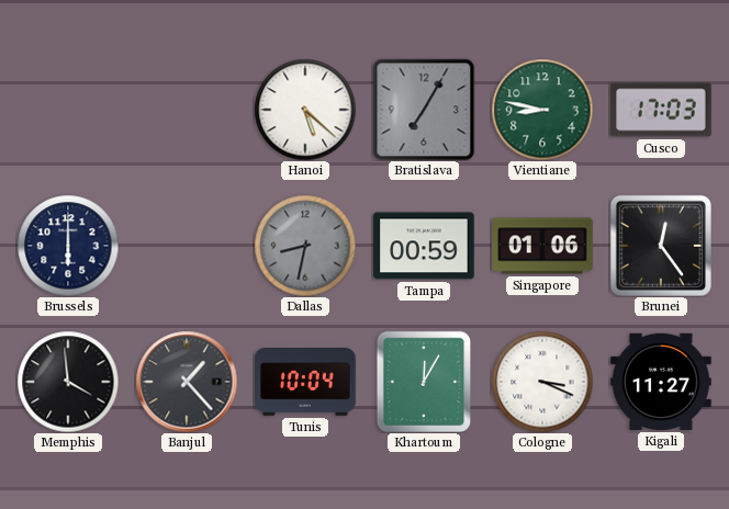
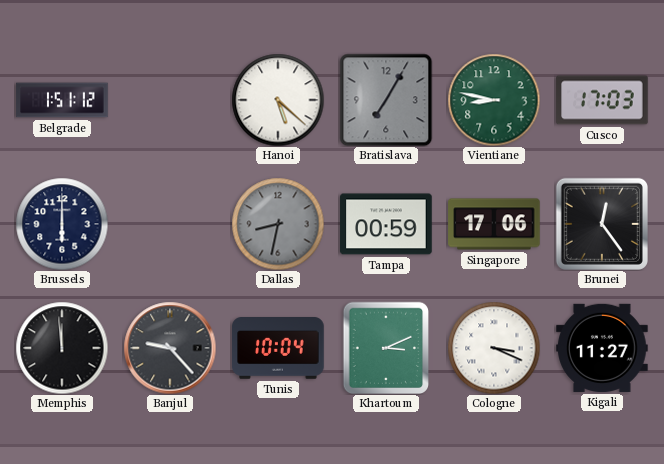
Belgrade: none -> 1:51
Singapore: 01:06 -> 17:06
Memphis: 3:59 -> 11:59
Banjul: 1:23 -> 9:23
Khartoum: 12:05 -> 3:11
